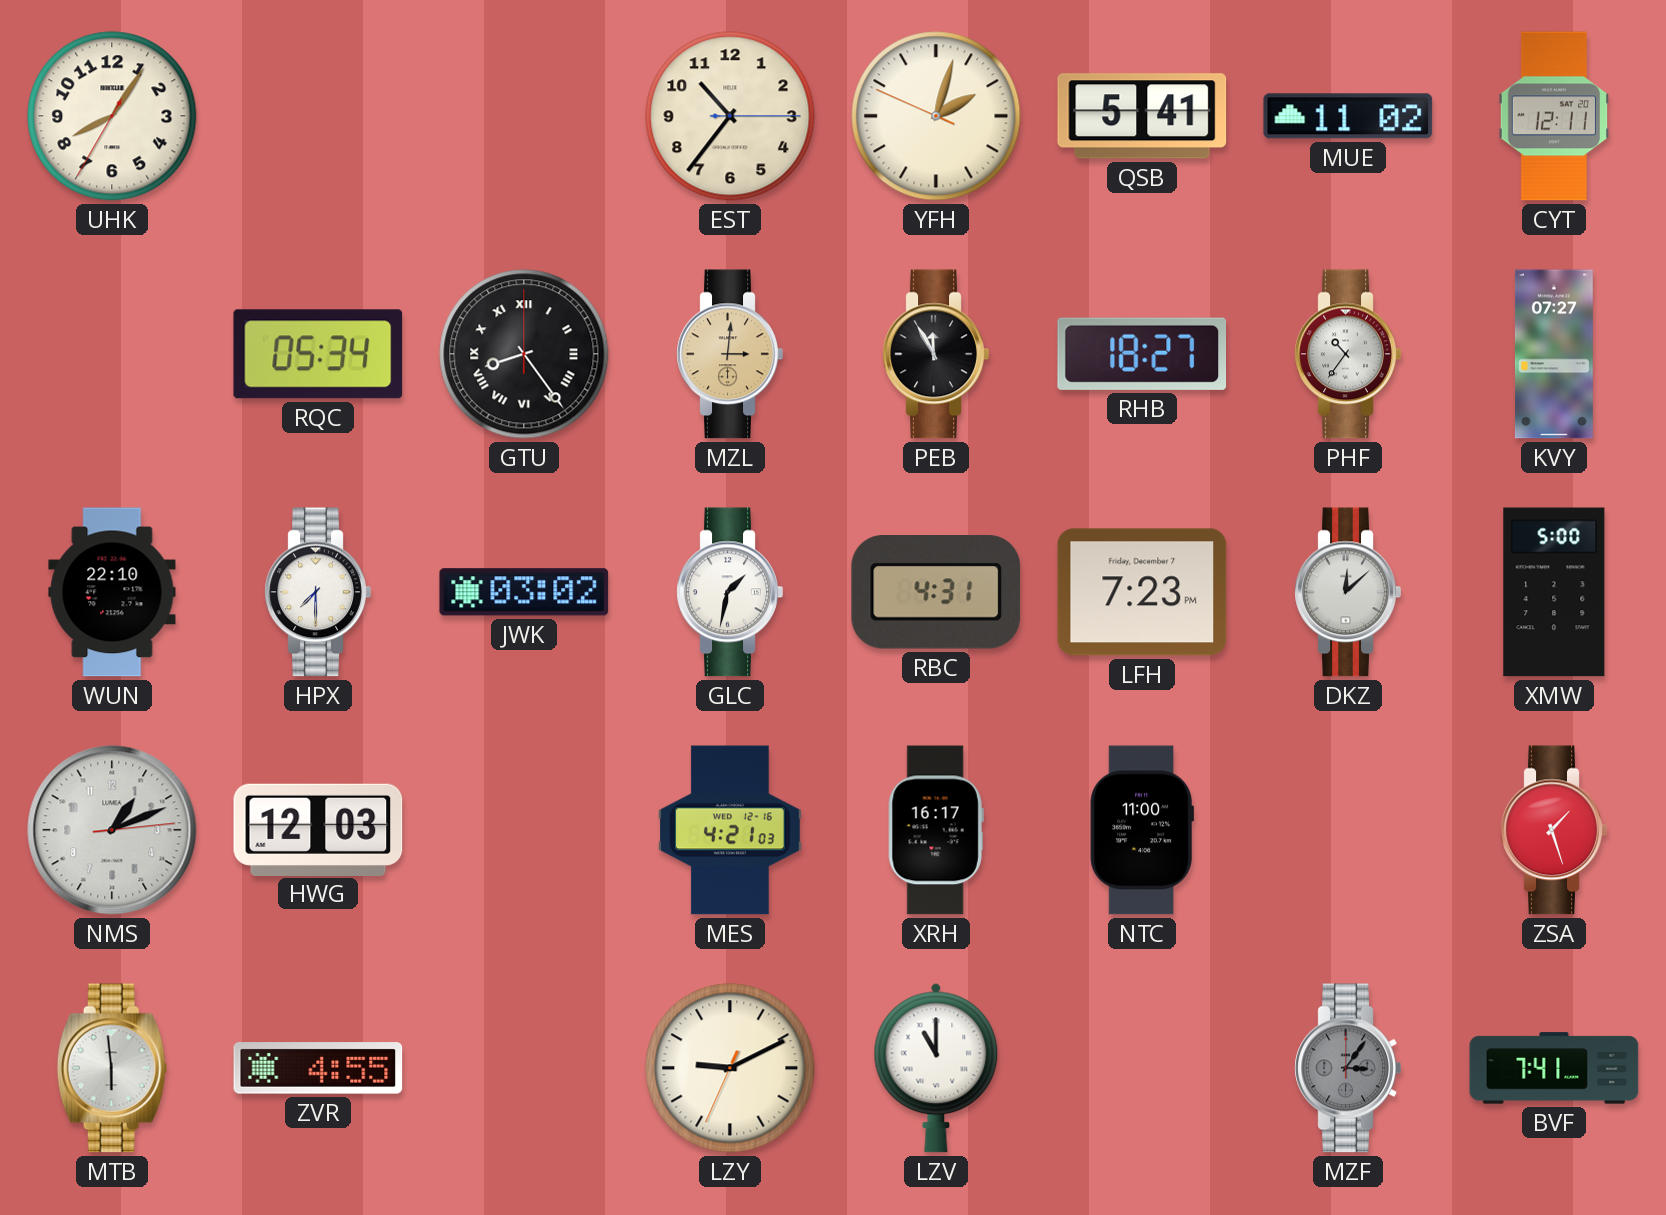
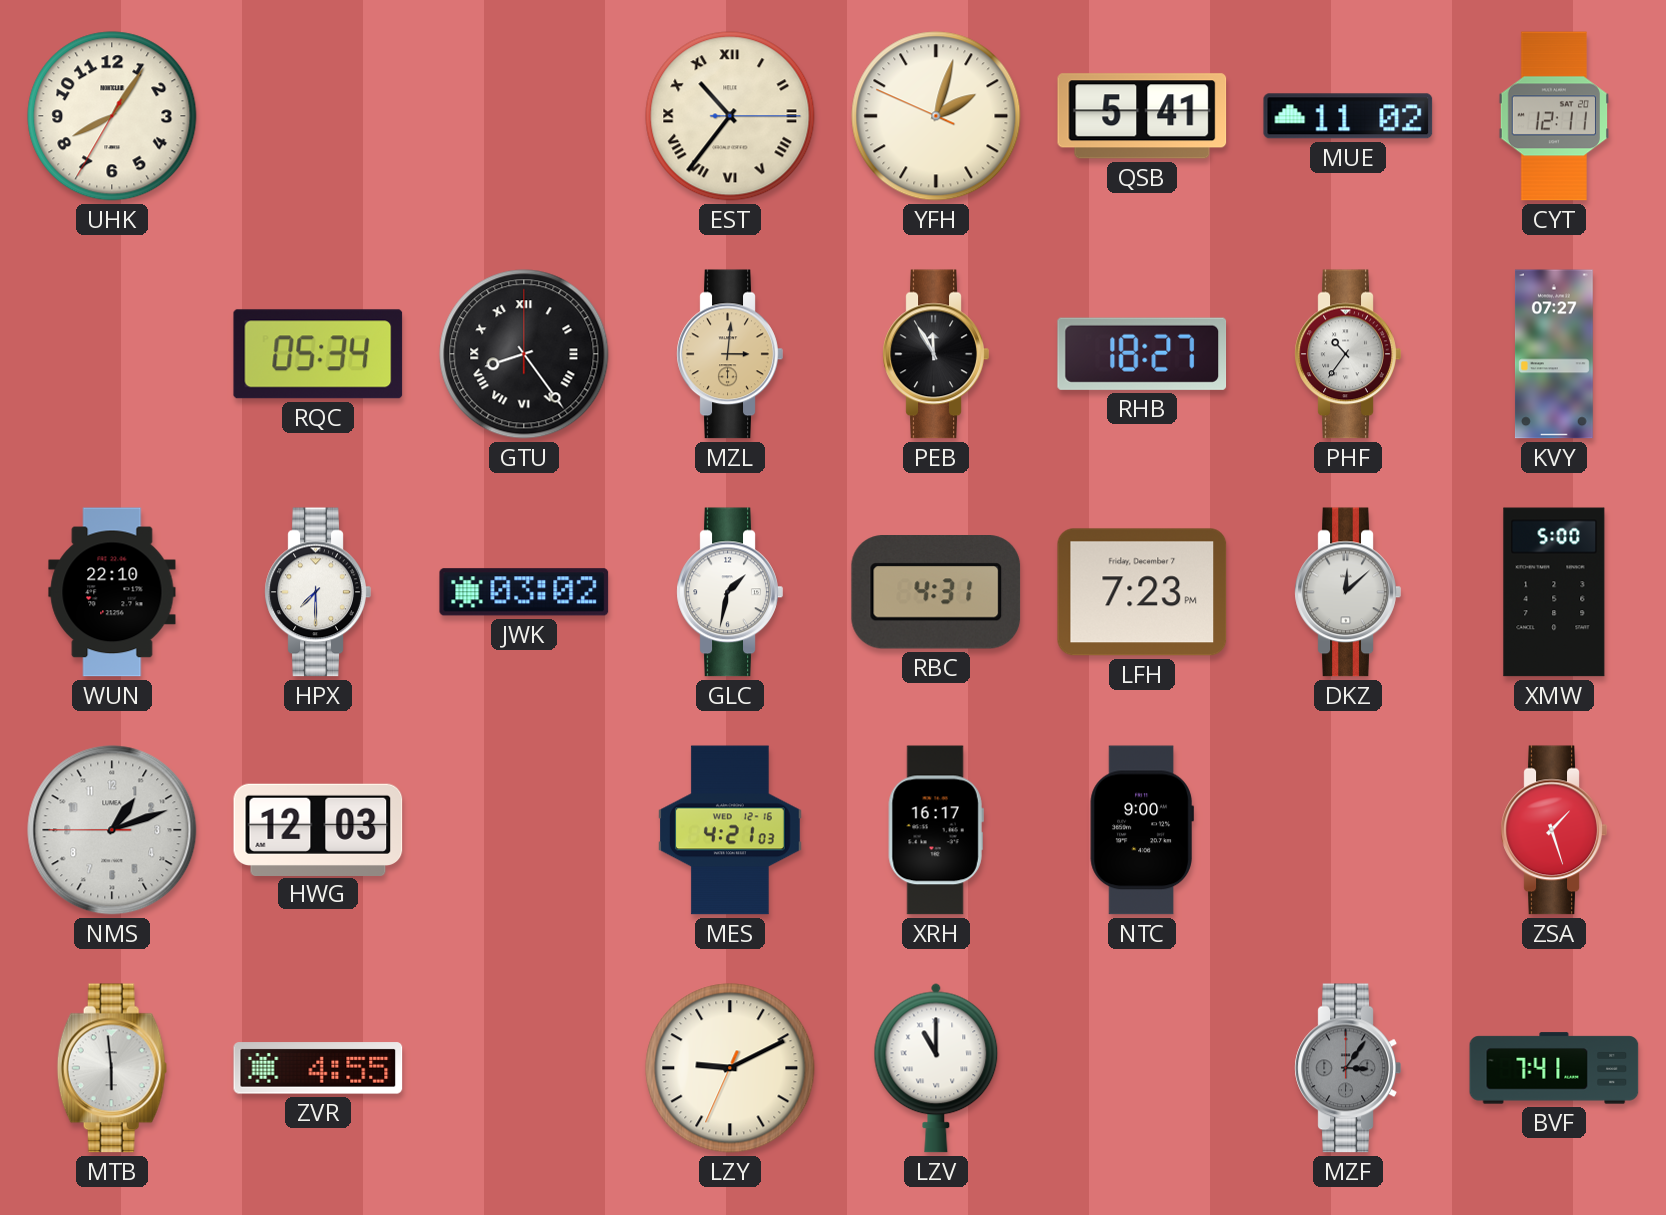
EST numerals: Arabic -> Roman
NMS: 1:11:14 -> 1:11:45
NTC: 11:00 -> 9:00
